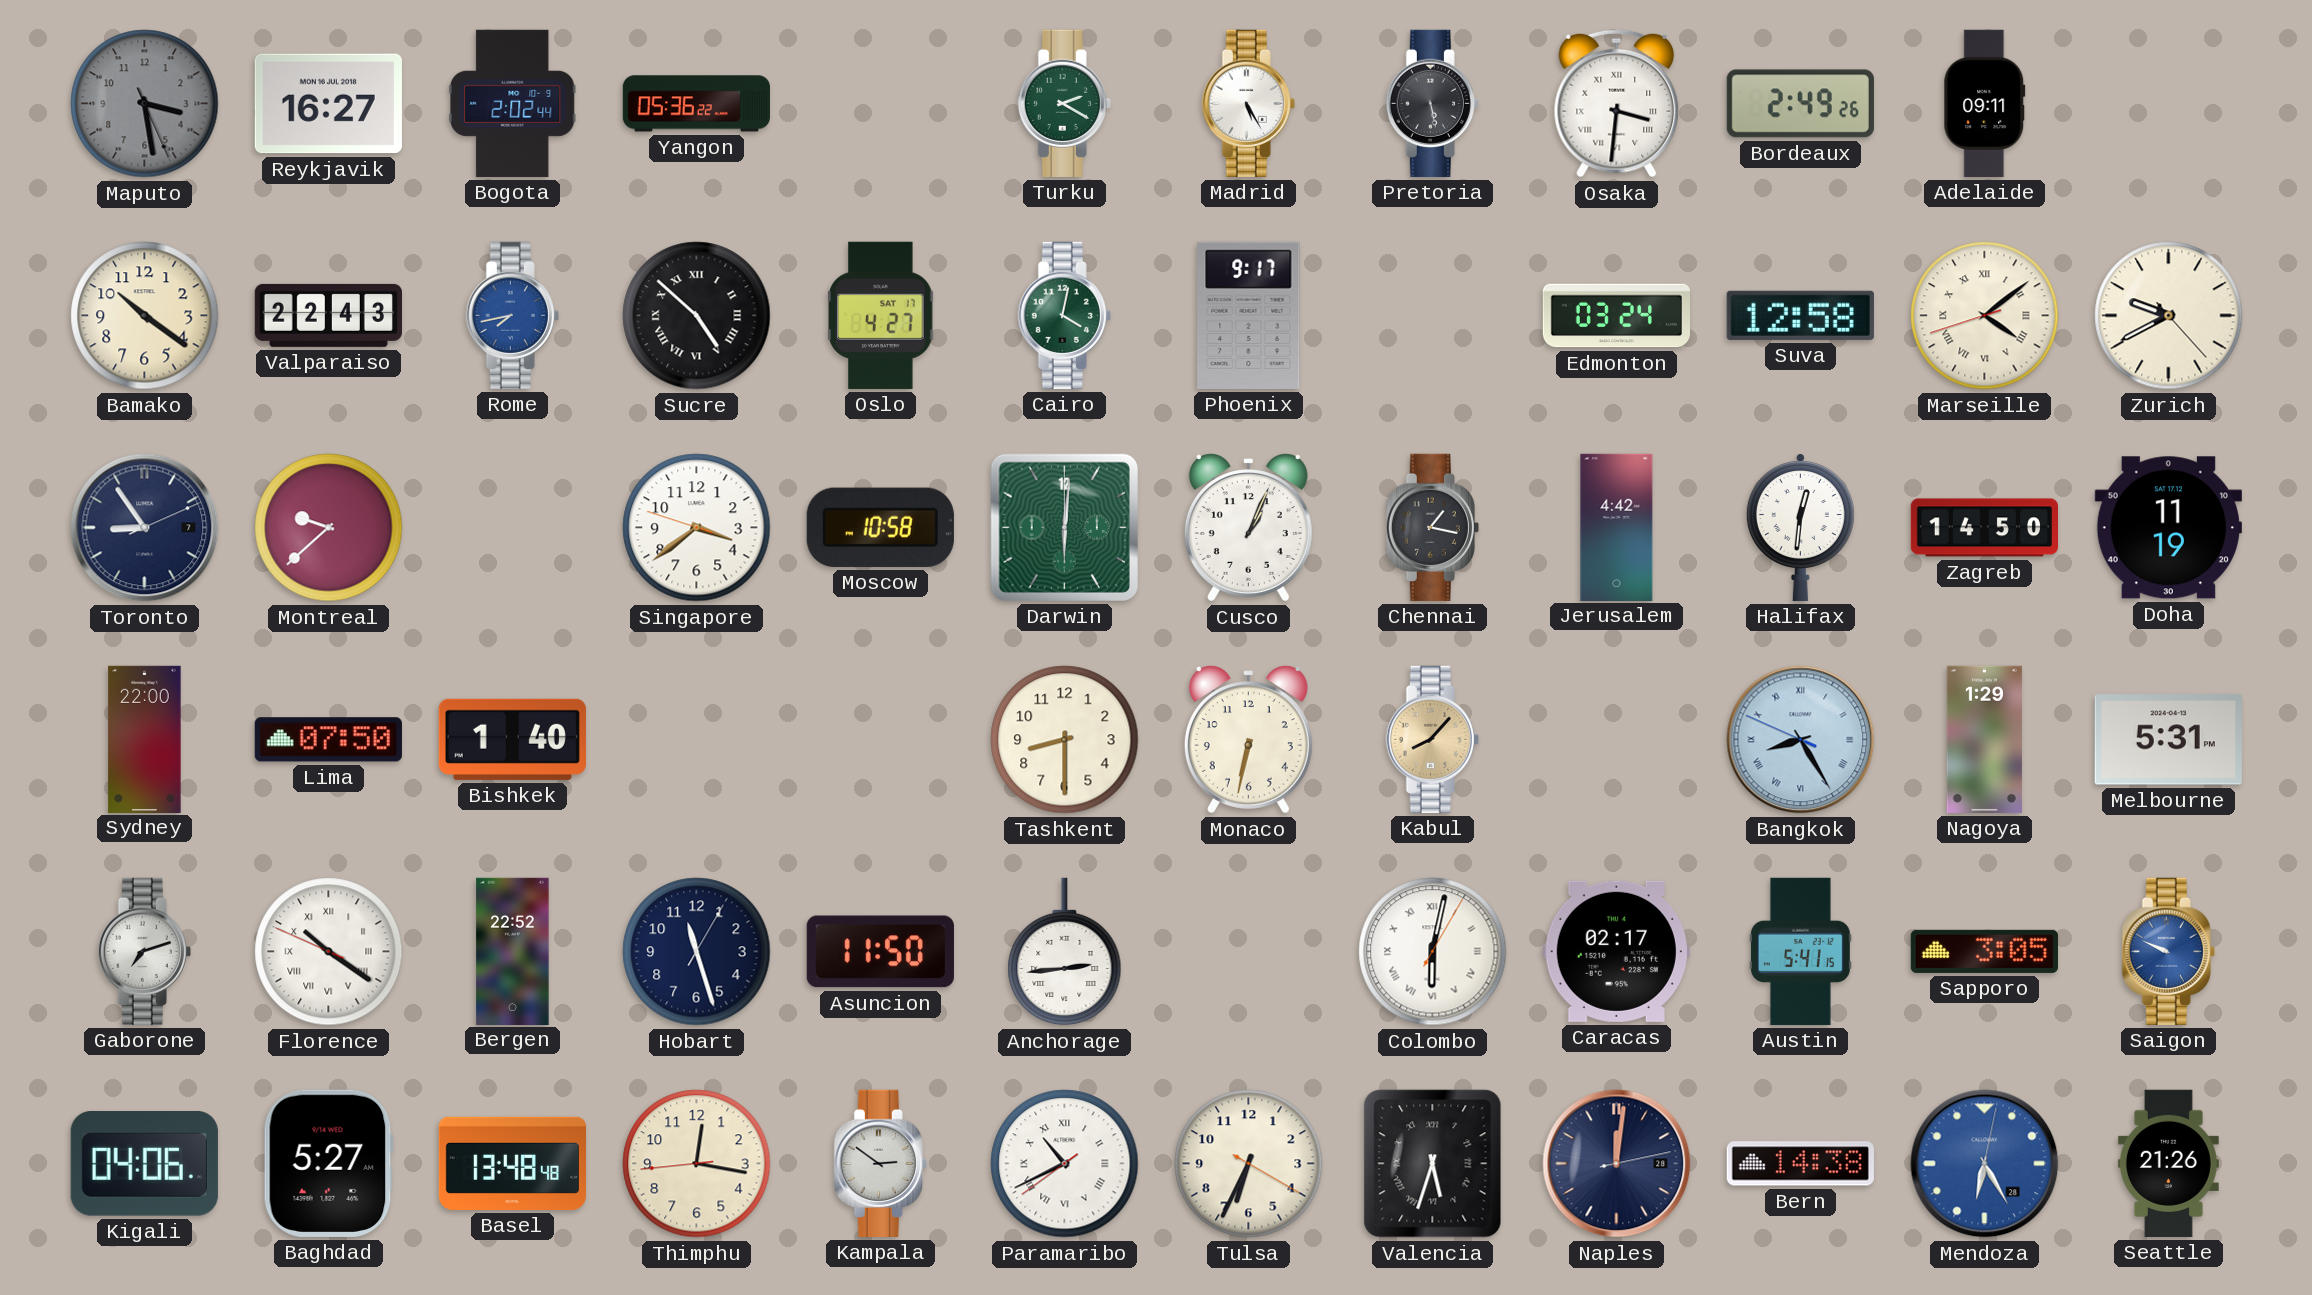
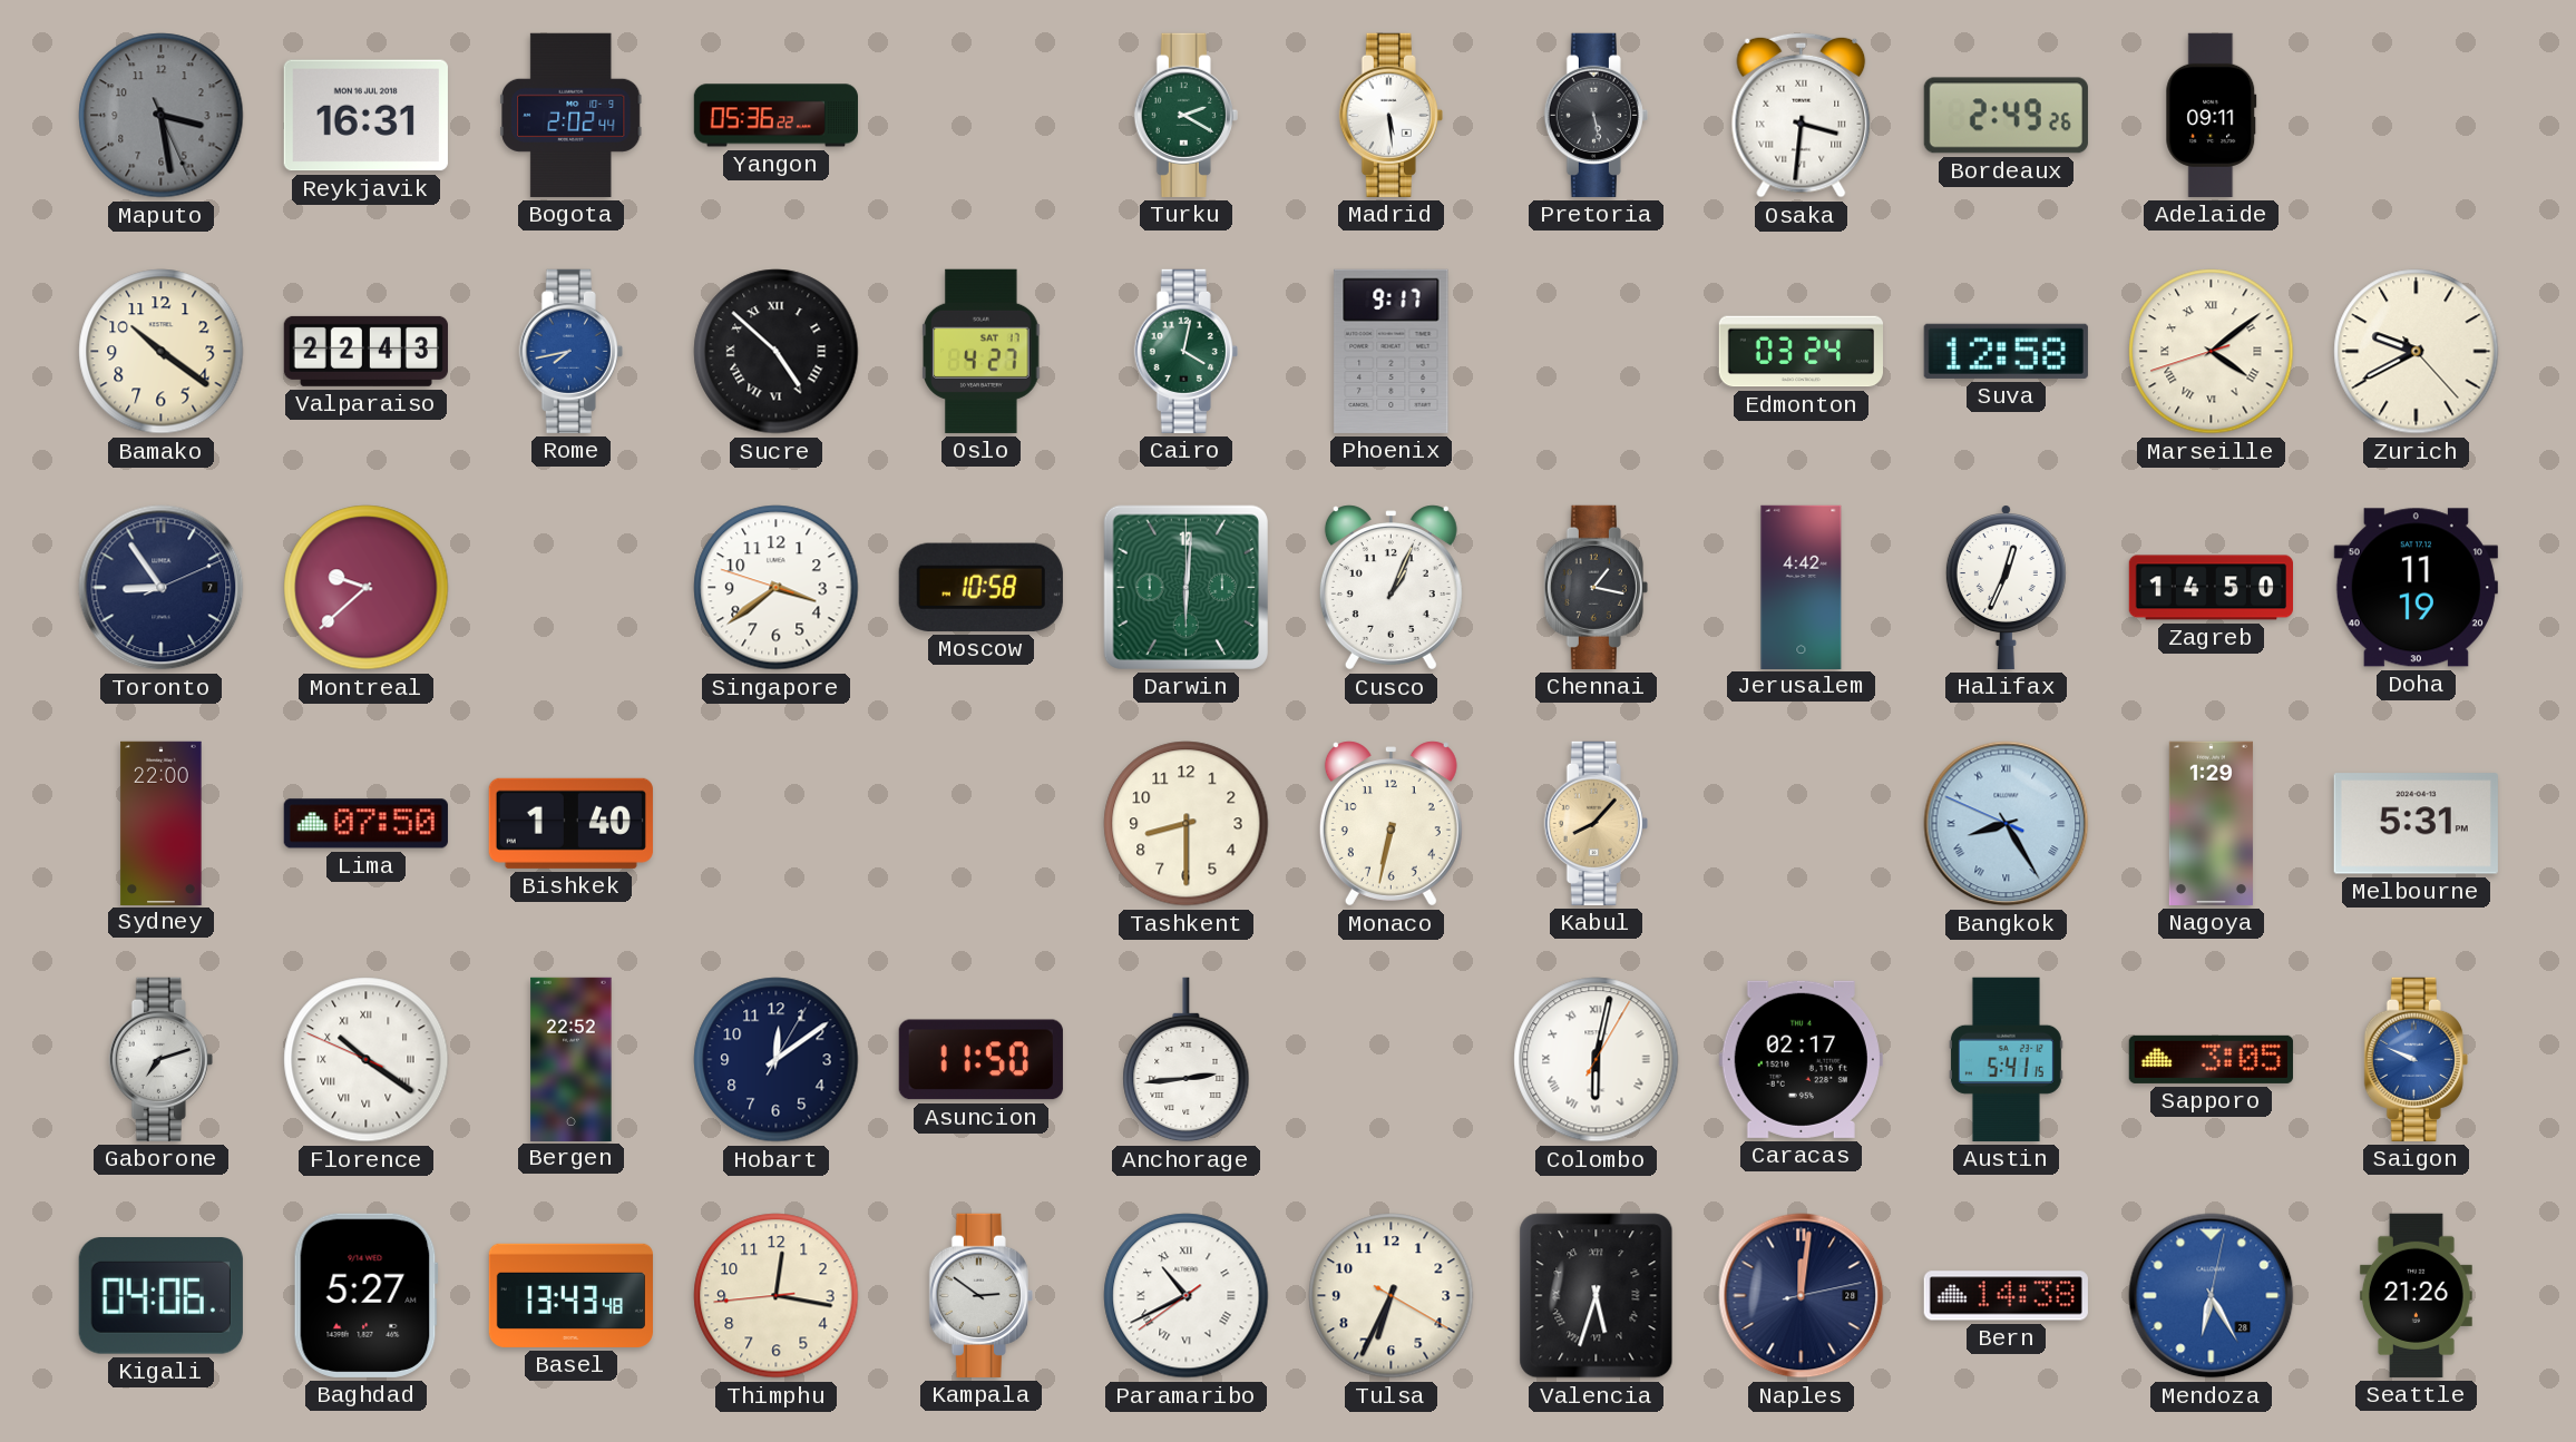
Reykjavik: 16:27 -> 16:31
Madrid: 5:25 -> 5:29
Halifax: 12:31 -> 12:34
Hobart: 11:27 -> 12:09
Basel: 13:48 -> 13:43
